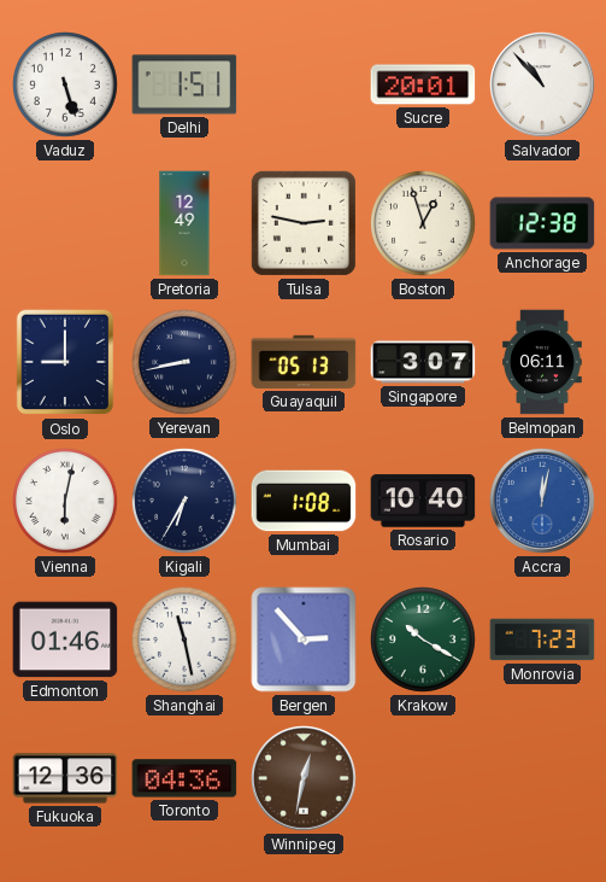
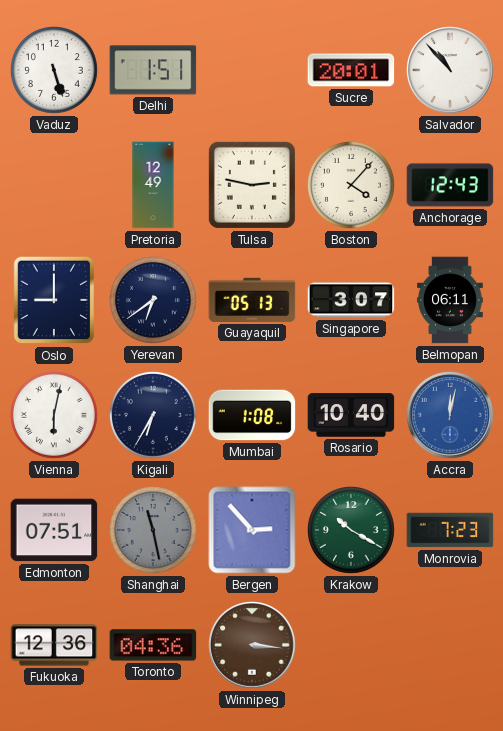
Boston: 12:57 -> 4:07
Anchorage: 12:38 -> 12:43
Yerevan: 8:43 -> 6:39
Edmonton: 01:46 -> 07:51
Shanghai dial: white -> grey
Winnipeg: 12:32 -> 3:16
